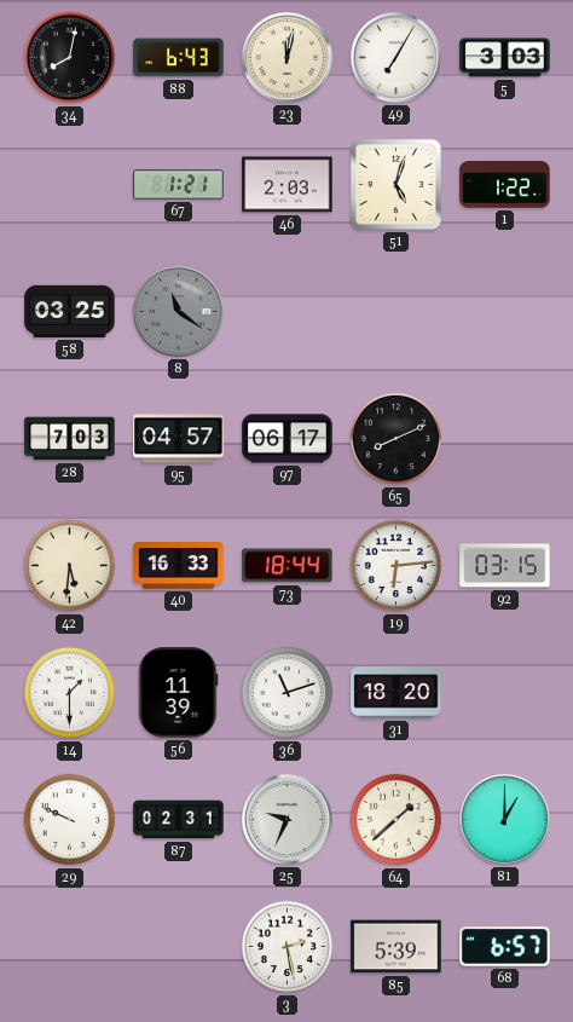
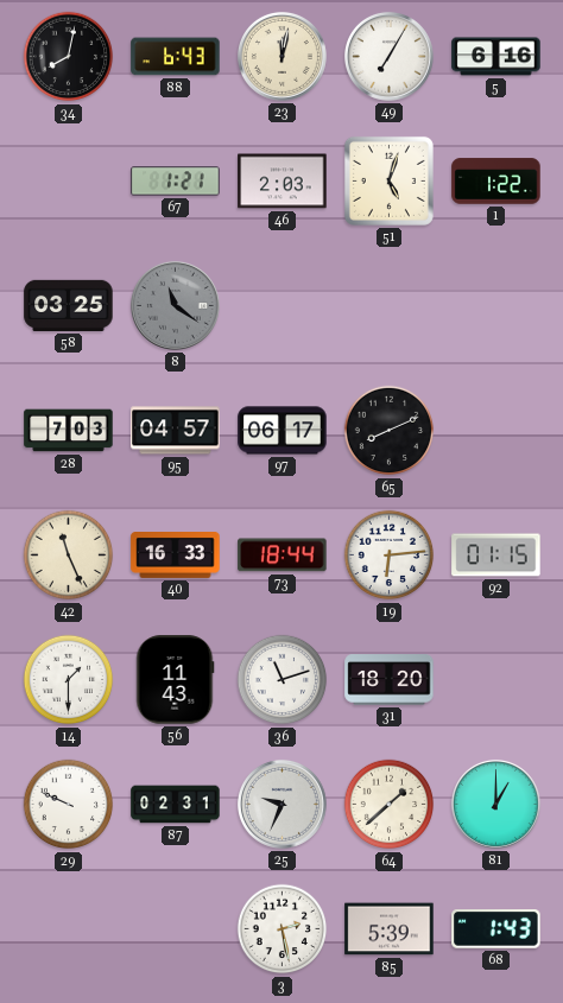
5: 3:03 -> 6:16
42: 5:31 -> 11:26
92: 03:15 -> 01:15
56: 11:39 -> 11:43
68: 6:57 -> 1:43
